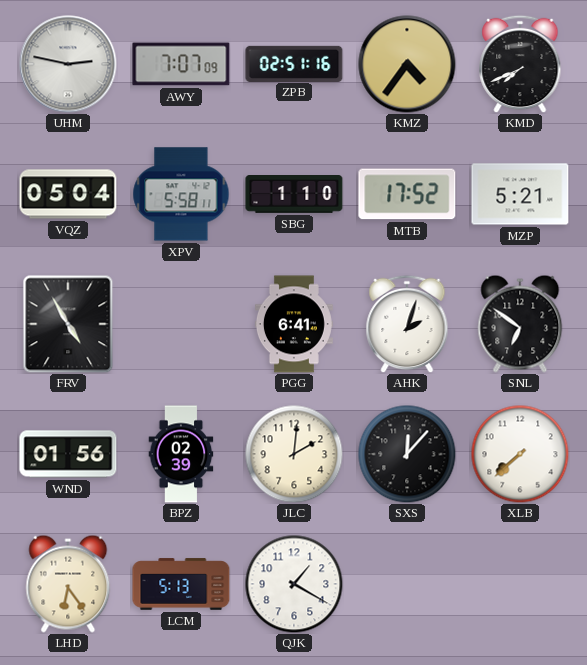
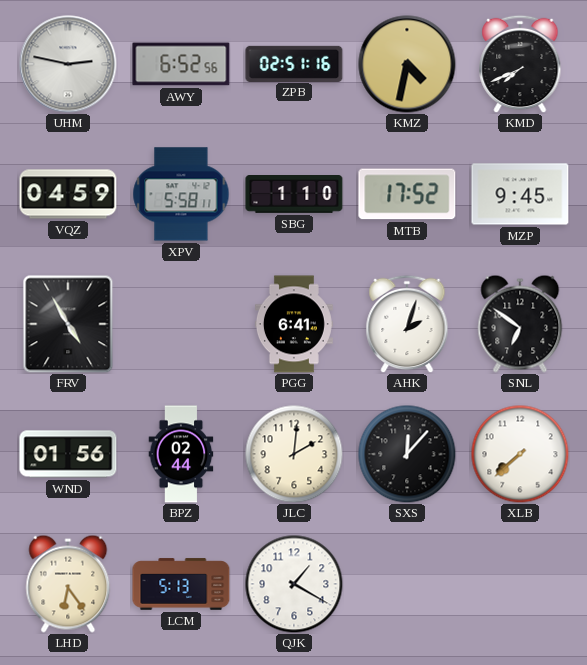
AWY: 7:07 -> 6:52
KMZ: 4:36 -> 4:32
VQZ: 05:04 -> 04:59
MZP: 5:21 -> 9:45
BPZ: 02:39 -> 02:44
